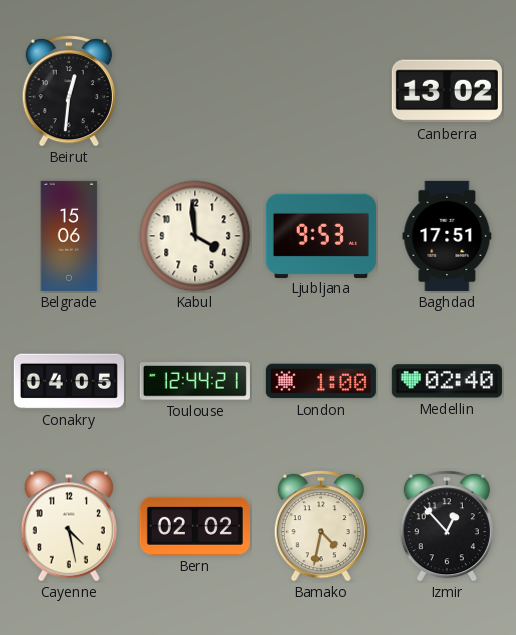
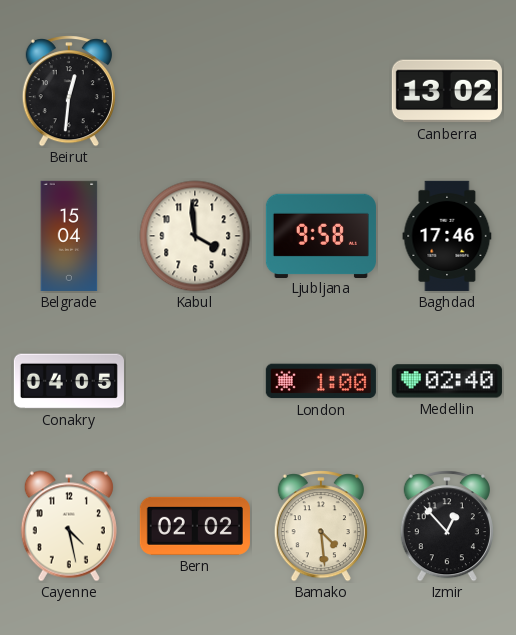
Belgrade: 15:06 -> 15:04
Ljubljana: 9:53 -> 9:58
Baghdad: 17:51 -> 17:46
Toulouse: 12:44 -> none
Bamako: 4:32 -> 4:29
